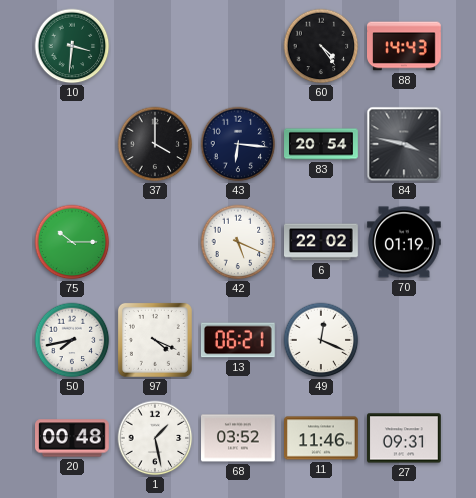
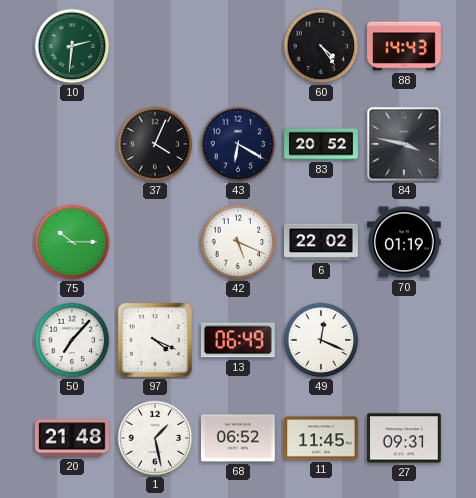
10: 3:31 -> 2:31
37: 4:00 -> 4:04
43: 6:16 -> 6:20
83: 20:54 -> 20:52
50: 7:43 -> 7:07
13: 06:21 -> 06:49
20: 00:48 -> 21:48
68: 03:52 -> 06:52
11: 11:46 -> 11:45
